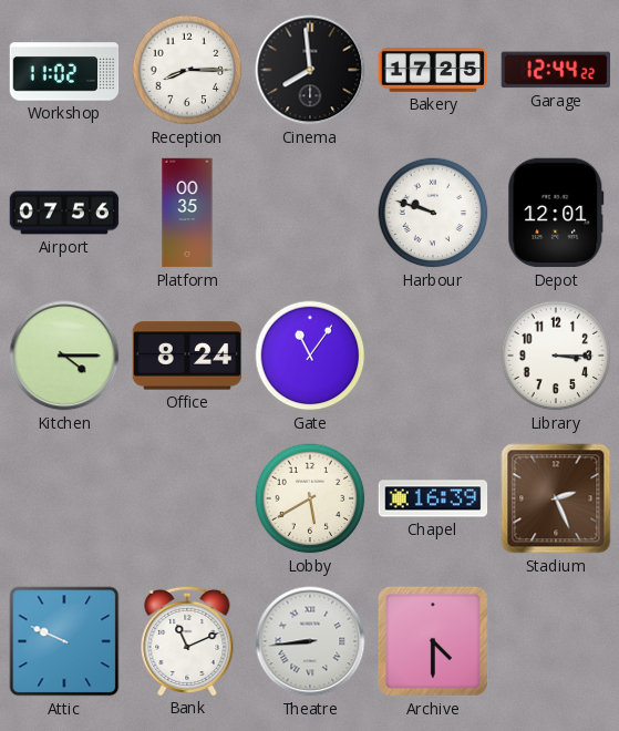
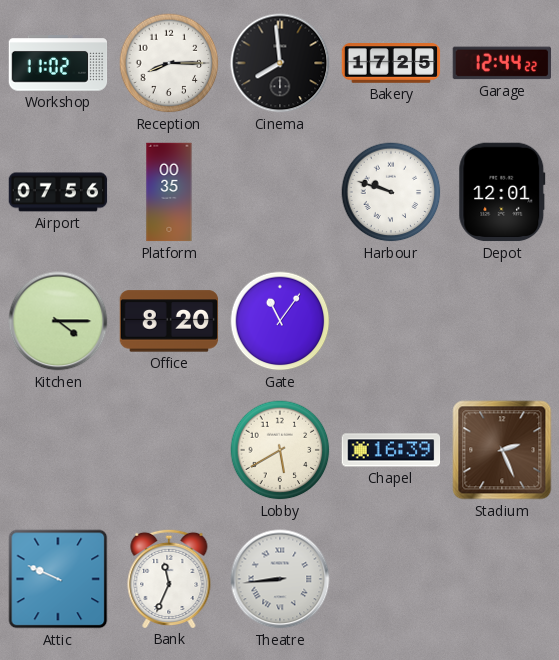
Office: 8:24 -> 8:20
Library: 3:15 -> none
Bank: 11:11 -> 11:34
Archive: 4:30 -> none
